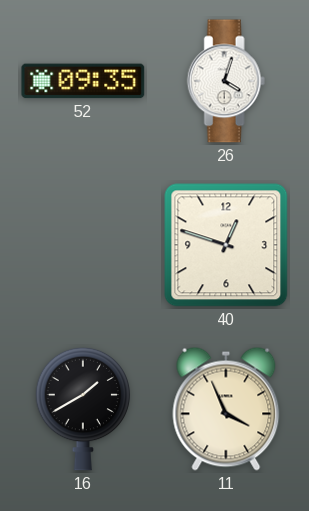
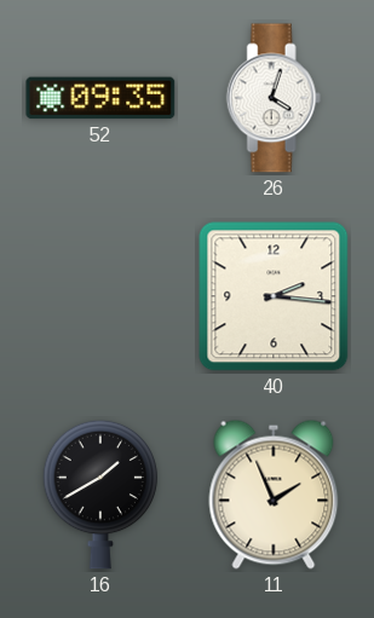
40: 12:48 -> 2:16
11: 3:56 -> 1:56
